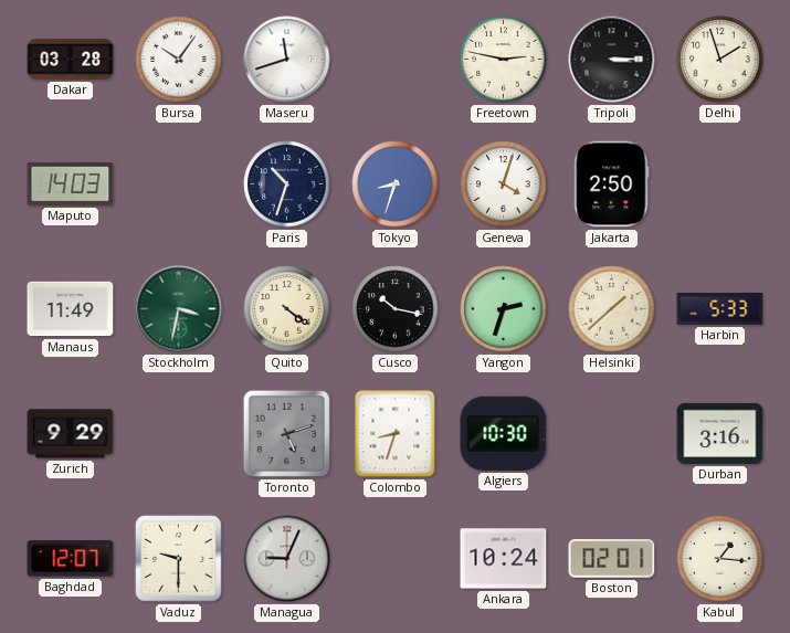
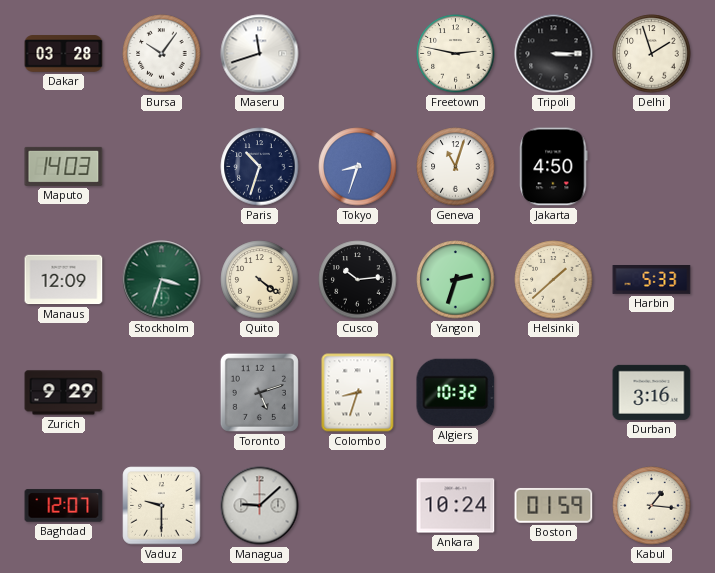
Geneva: 4:03 -> 11:03
Jakarta: 2:50 -> 4:50
Manaus: 11:49 -> 12:09
Stockholm: 3:32 -> 3:33
Cusco: 10:17 -> 10:14
Algiers: 10:30 -> 10:32
Managua: 9:04 -> 9:08
Boston: 02:01 -> 01:59
